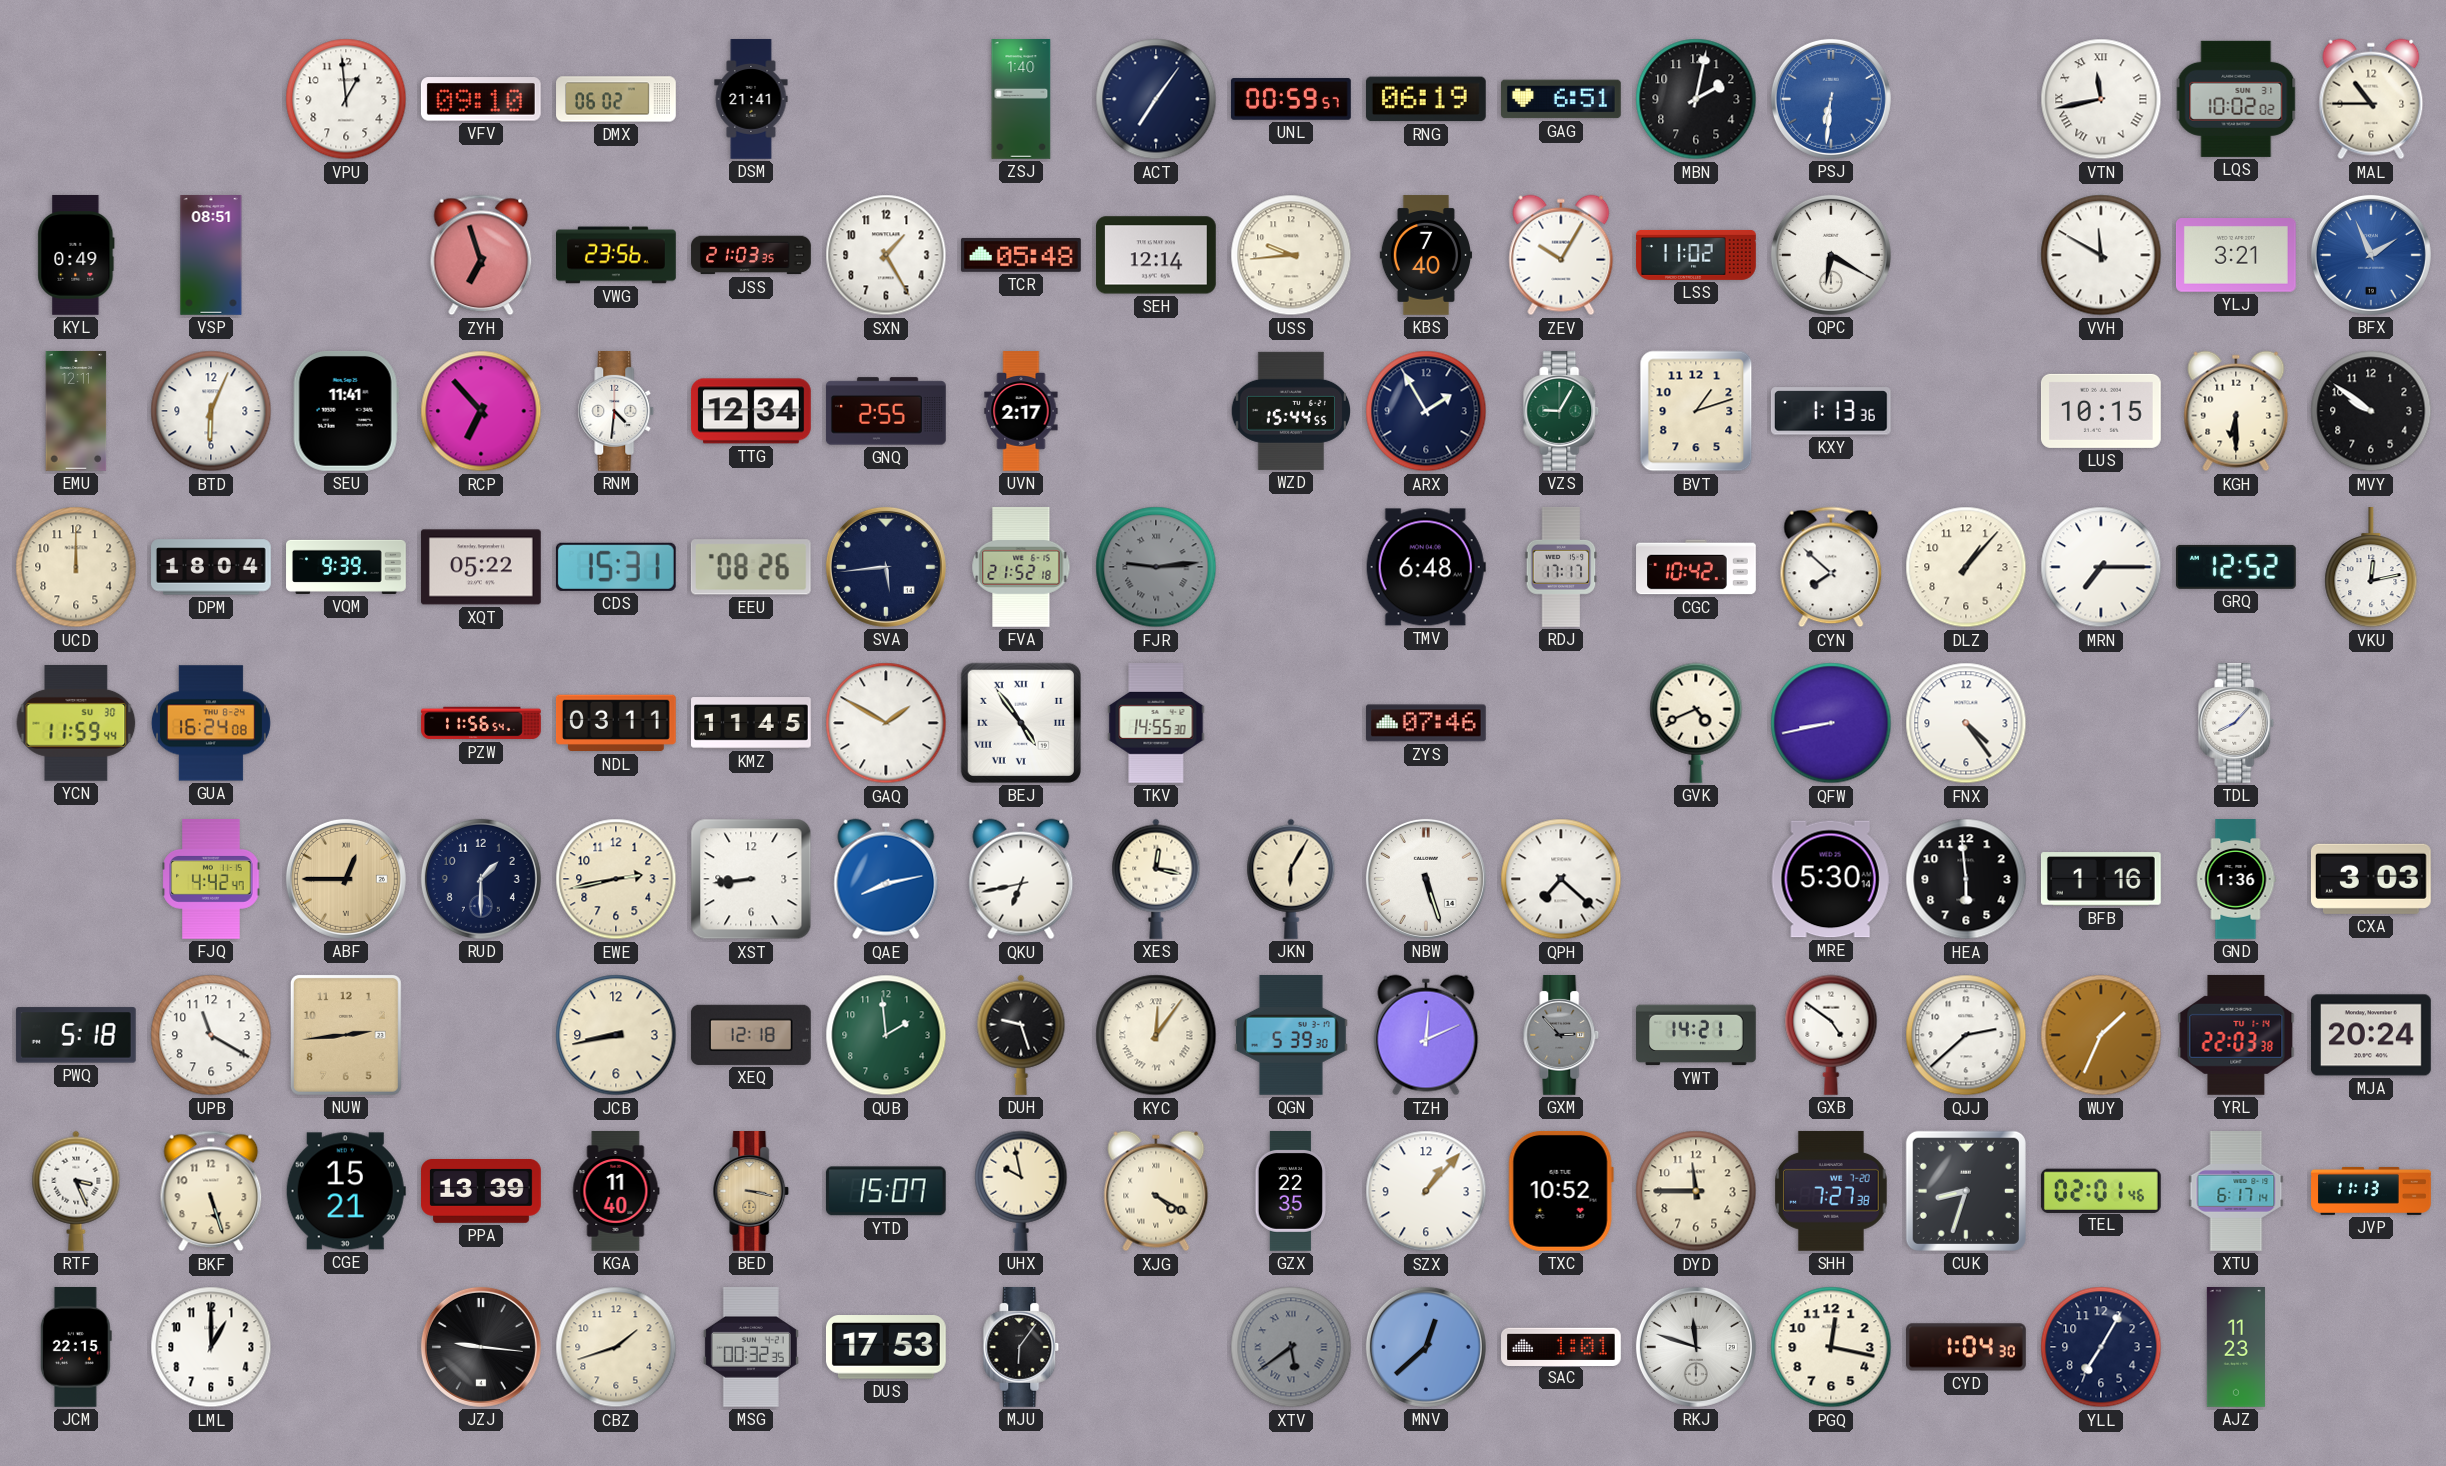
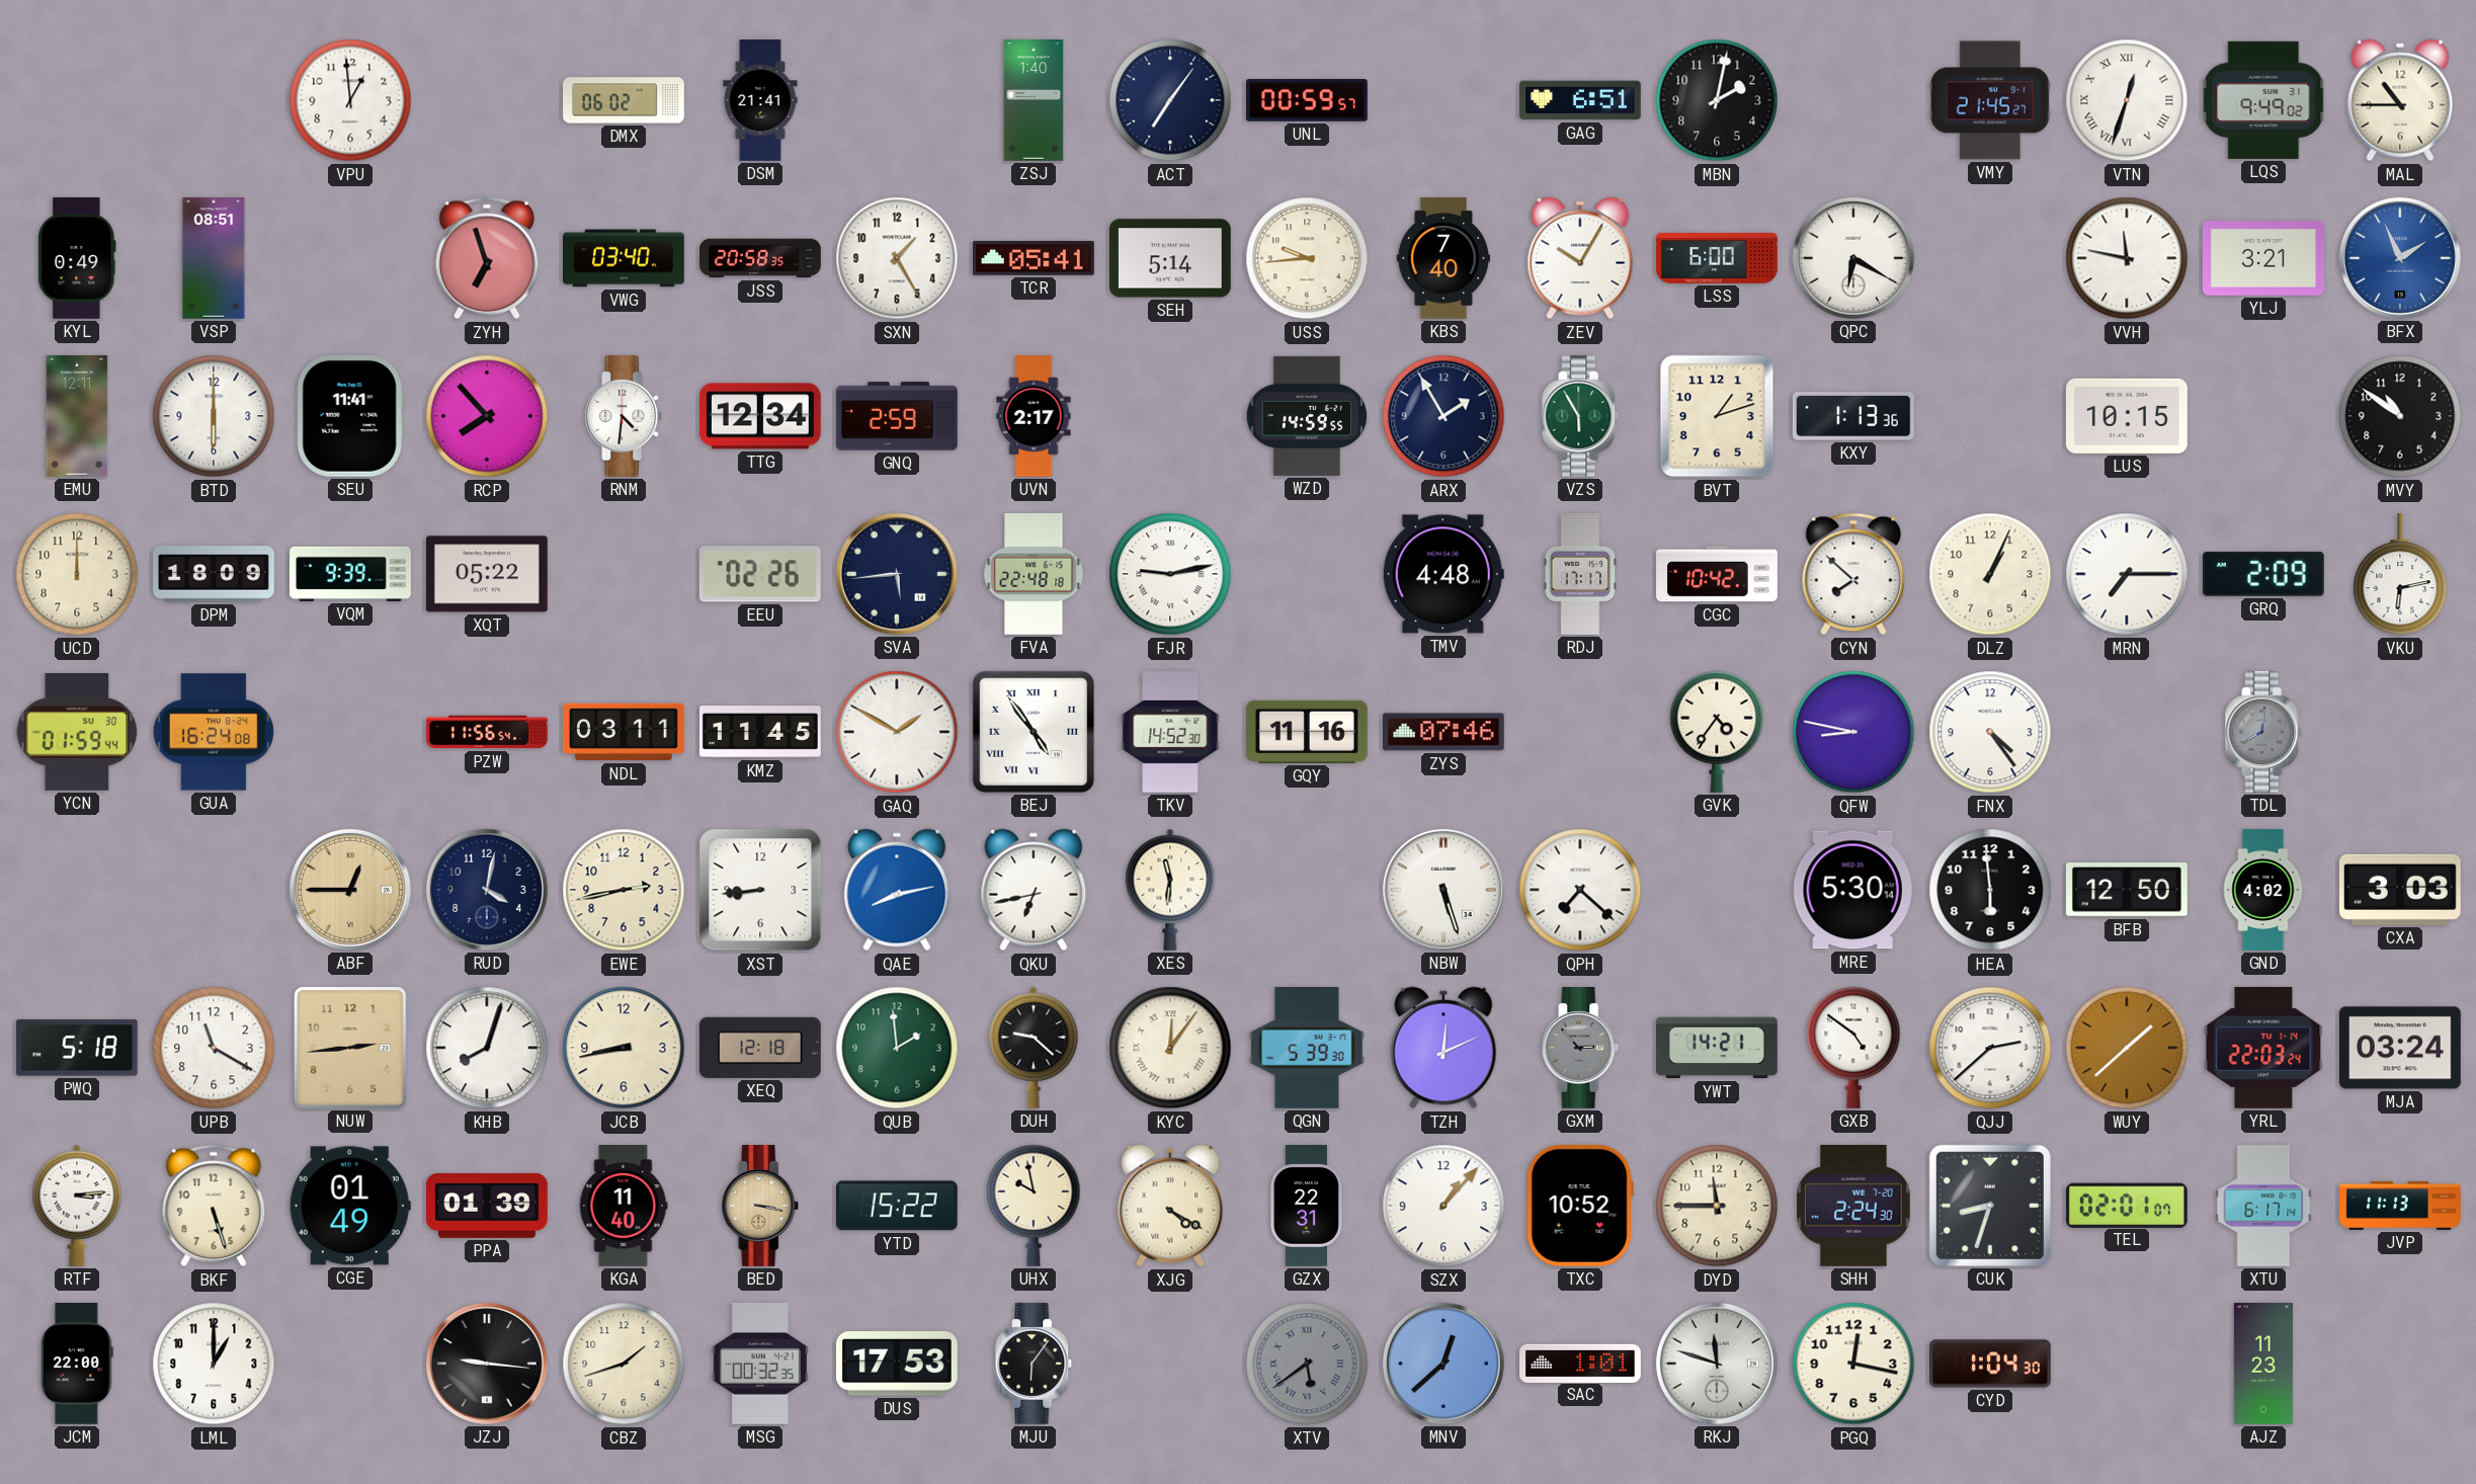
VFV: 09:10 -> none
RNG: 06:19 -> none
PSJ: 6:31 -> none
VMY: none -> 21:45
VTN: 11:43 -> 12:33
LQS: 10:02 -> 9:49
VWG: 23:56 -> 03:40
JSS: 21:03 -> 20:58
TCR: 05:48 -> 05:41
SEH: 12:14 -> 5:14
LSS: 11:02 -> 6:00
VVH: 11:50 -> 11:47
BTD: 6:04 -> 6:00
RCP: 6:53 -> 7:53
GNQ: 2:55 -> 2:59
WZD: 15:44 -> 14:59
VZS: 9:05 -> 5:55
KGH: 6:30 -> none
MVY: 9:51 -> 10:51
DPM: 18:04 -> 18:09
CDS: 15:31 -> none
EEU: 08:26 -> 02:26
FVA: 21:52 -> 22:48
FJR: 9:14 -> 9:13
FJR dial: grey -> white
TMV: 6:48 -> 4:48
DLZ: 1:07 -> 1:04
GRQ: 12:52 -> 2:09
VKU: 12:13 -> 6:13
YCN: 11:59 -> 01:59
TKV: 14:55 -> 14:52
GQY: none -> 11:16
GVK: 4:41 -> 4:36
QFW: 8:43 -> 8:47
TDL: 8:07 -> 8:01
TDL dial: white -> grey
FJQ: 4:42 -> none
RUD: 1:30 -> 4:02
XES: 12:17 -> 11:31
JKN: 6:05 -> none
BFB: 1:16 -> 12:50
GND: 1:36 -> 4:02
KHB: none -> 8:03
DUH: 9:27 -> 9:22
WUY: 1:34 -> 1:38
YRL: 22:03:38 -> 22:03:24
MJA: 20:24 -> 03:24
RTF: 3:26 -> 3:14
CGE: 15:21 -> 01:49
PPA: 13:39 -> 01:39
YTD: 15:07 -> 15:22
GZX: 22:35 -> 22:31
SHH: 7:27 -> 2:24
TEL: 02:01:46 -> 02:01:07
JCM: 22:15 -> 22:00
YLL: 7:05 -> none
